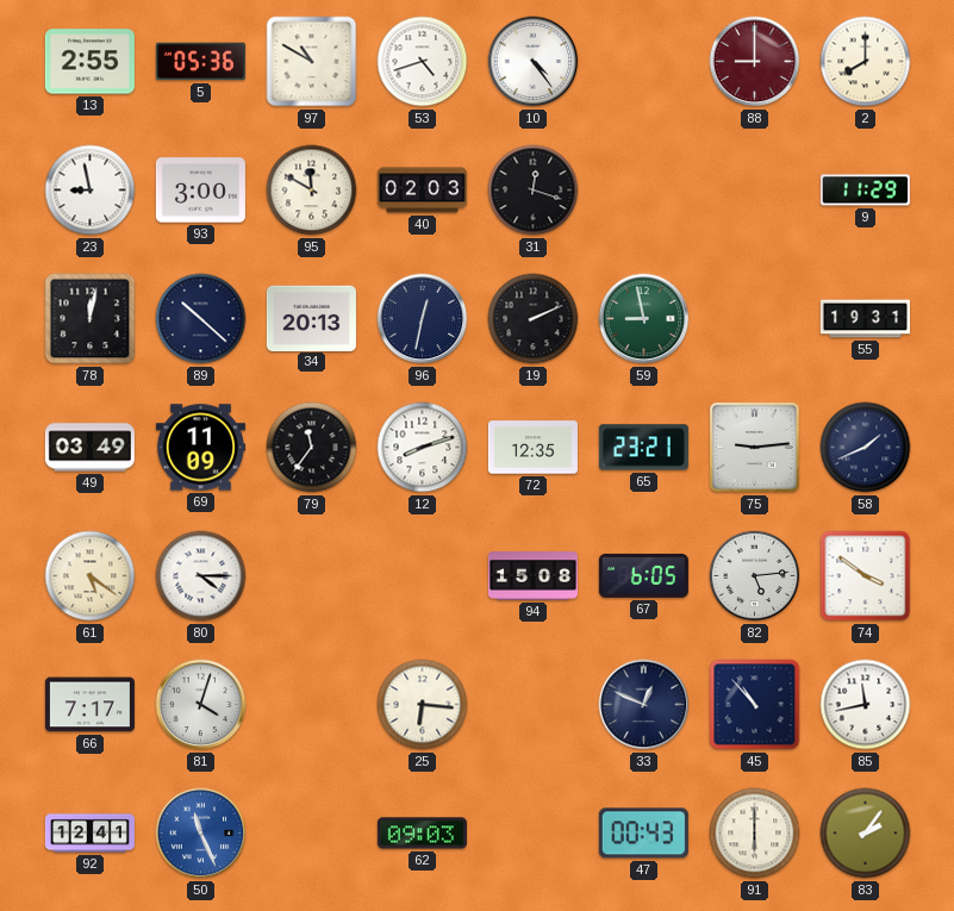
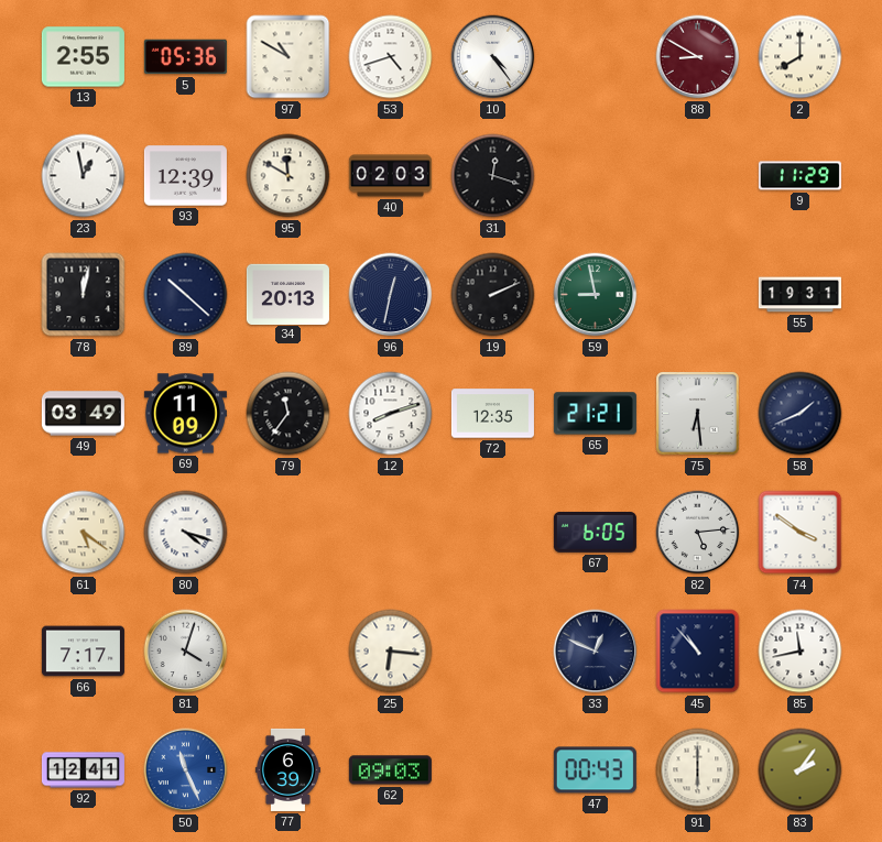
88: 9:00 -> 8:50
23: 8:58 -> 12:58
93: 3:00 -> 12:39
65: 23:21 -> 21:21
75: 9:14 -> 6:29
80: 4:15 -> 4:18
94: 15:08 -> none
77: none -> 6:39
